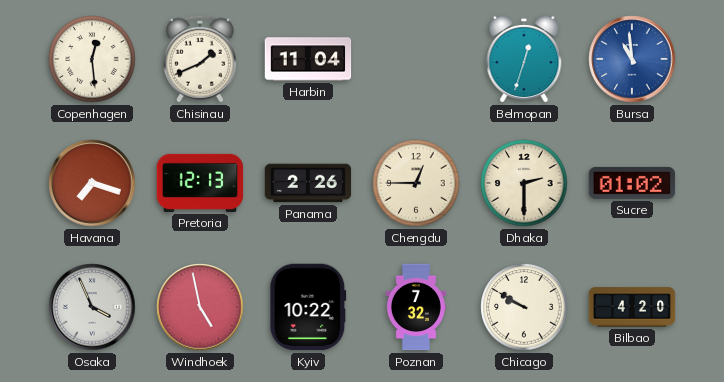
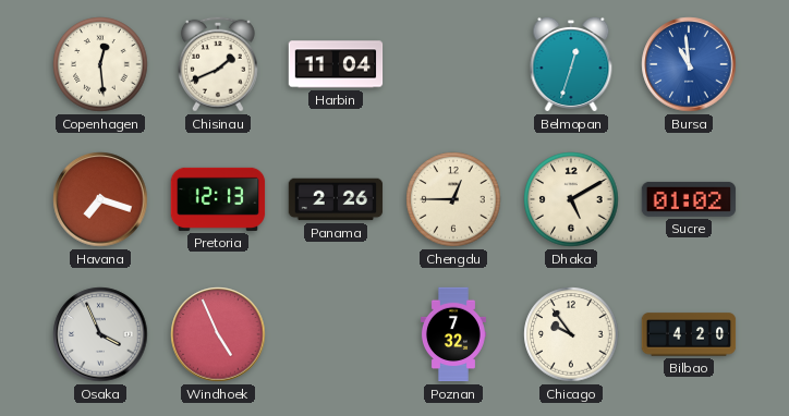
Dhaka: 2:30 -> 5:10
Windhoek: 4:58 -> 4:56
Kyiv: 10:22 -> none
Chicago: 9:50 -> 9:54
